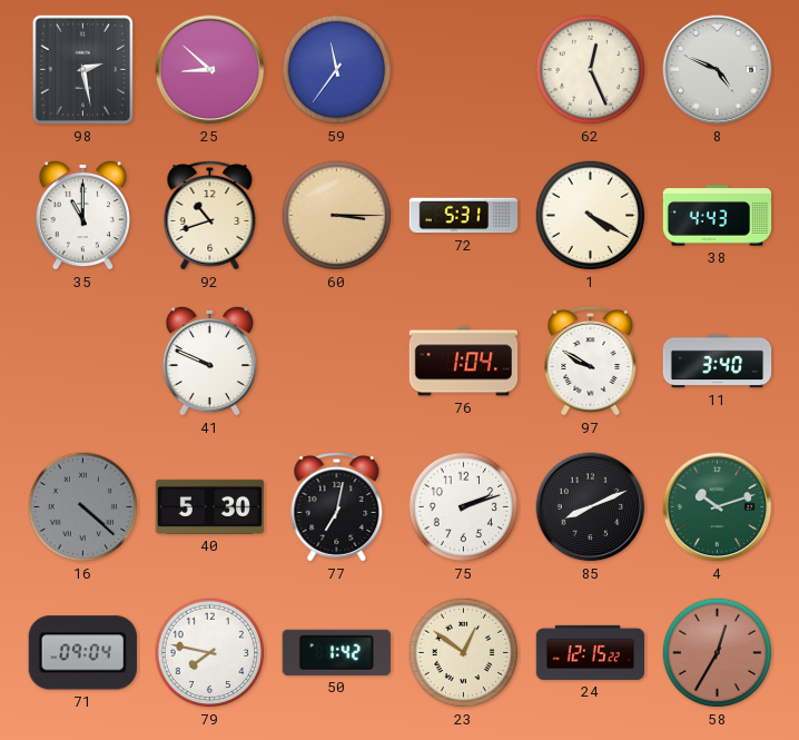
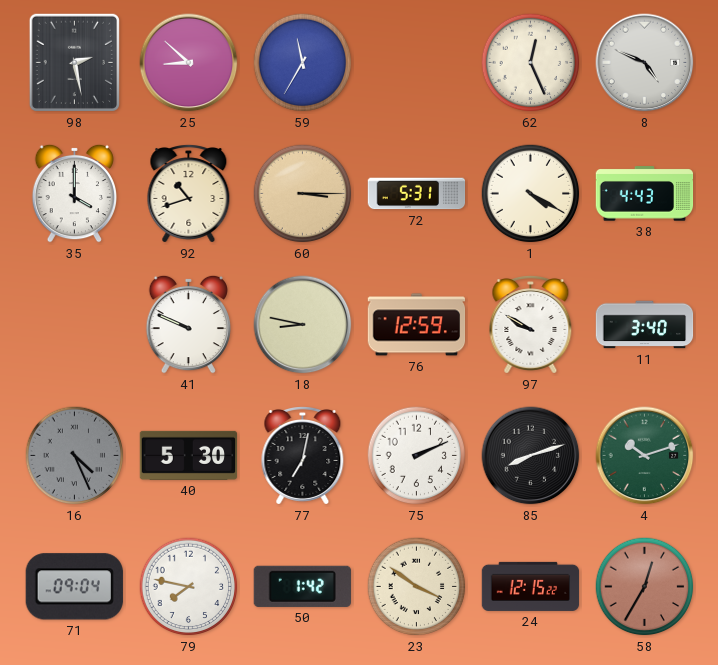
59: 11:36 -> 11:35
35: 11:00 -> 4:00
18: none -> 8:47
76: 1:04 -> 12:59
16: 4:22 -> 4:26
75: 2:12 -> 2:11
85: 8:11 -> 8:12
23: 12:51 -> 3:51
